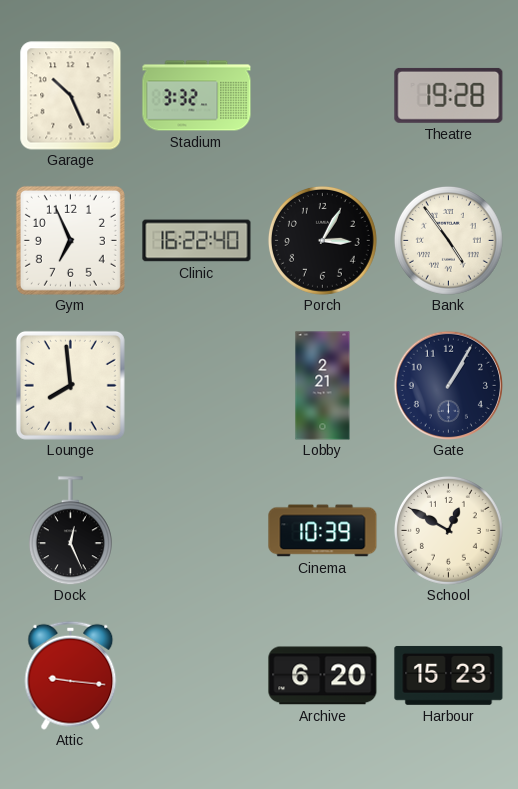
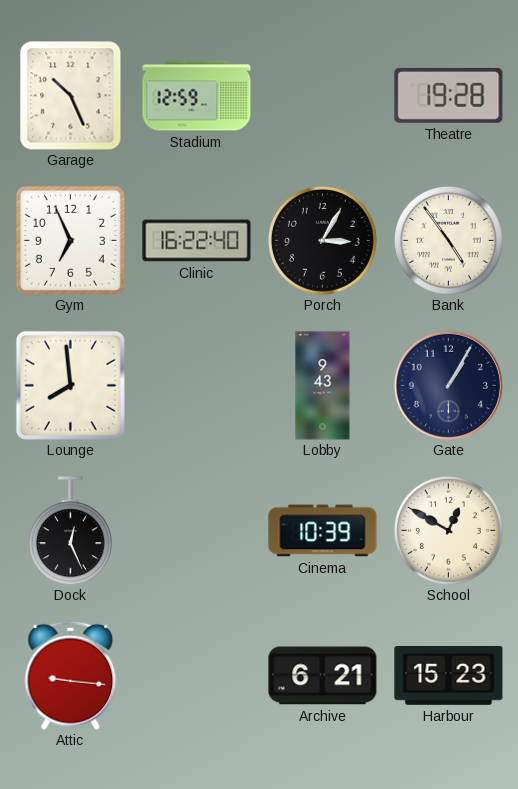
Stadium: 3:32 -> 12:59
Lobby: 2:21 -> 9:43
Archive: 6:20 -> 6:21
